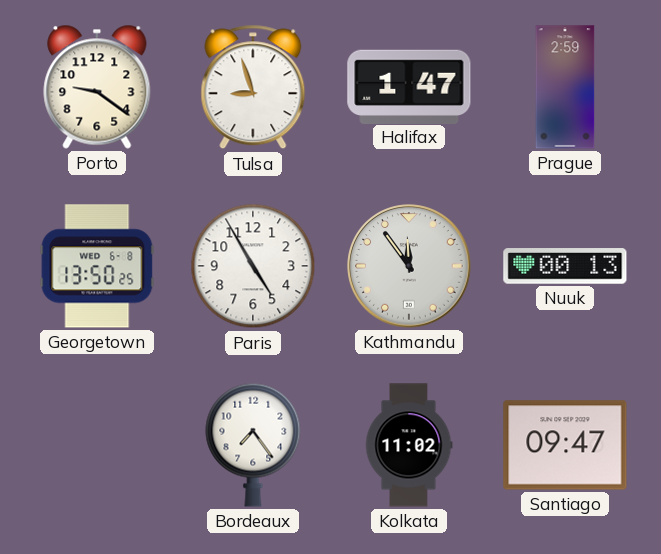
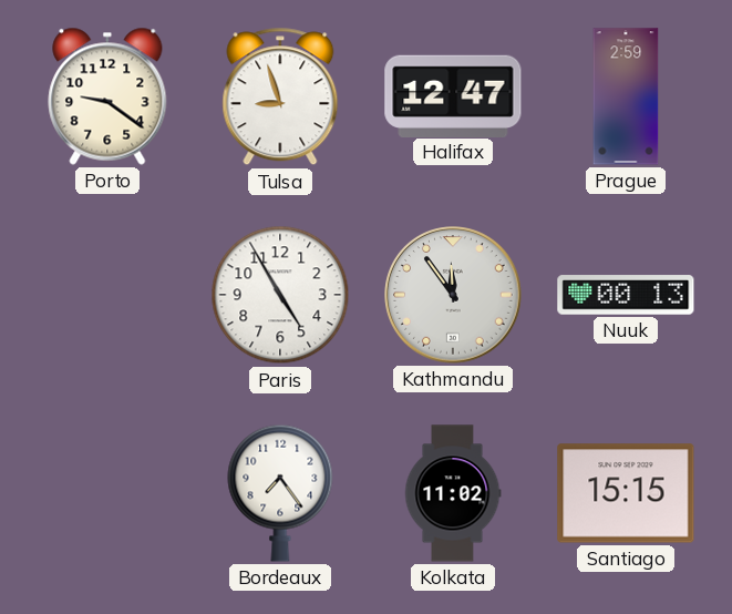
Halifax: 1:47 -> 12:47
Georgetown: 13:50 -> none
Santiago: 09:47 -> 15:15
